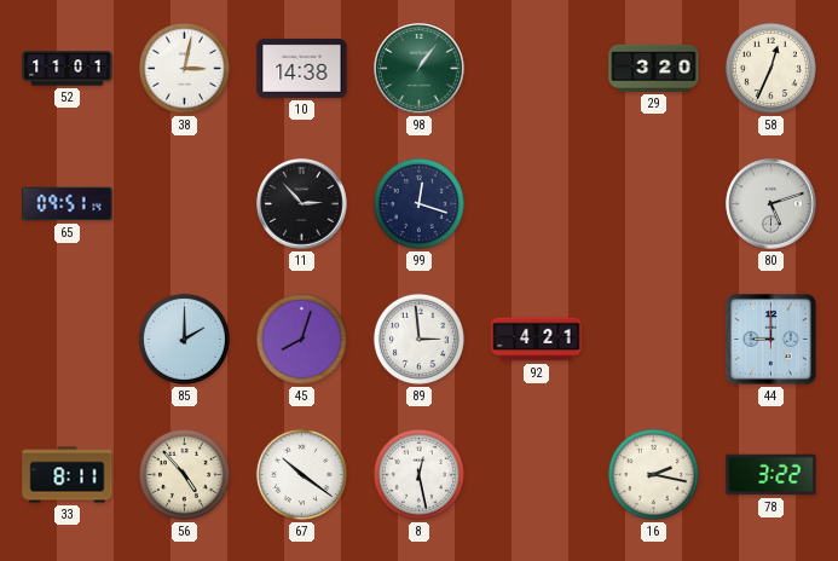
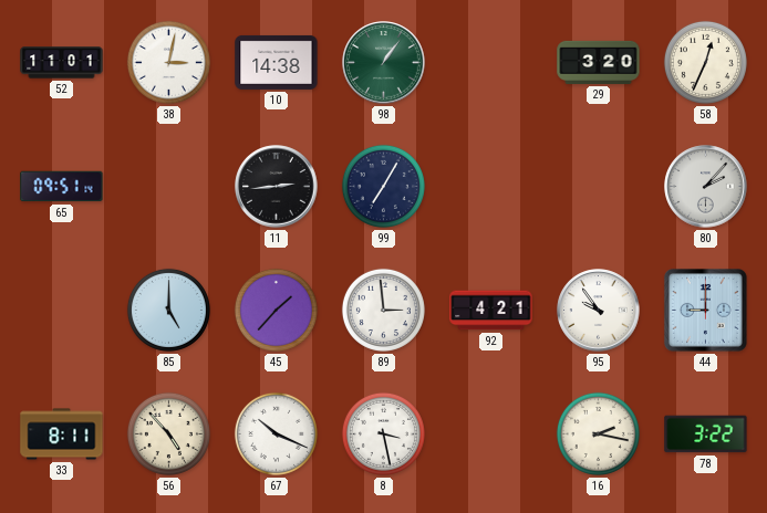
11: 2:53 -> 2:44
99: 12:18 -> 7:05
80: 5:12 -> 2:07
85: 2:00 -> 5:00
45: 8:03 -> 1:37
95: none -> 9:54
67: 10:21 -> 10:19
8: 12:28 -> 3:28
